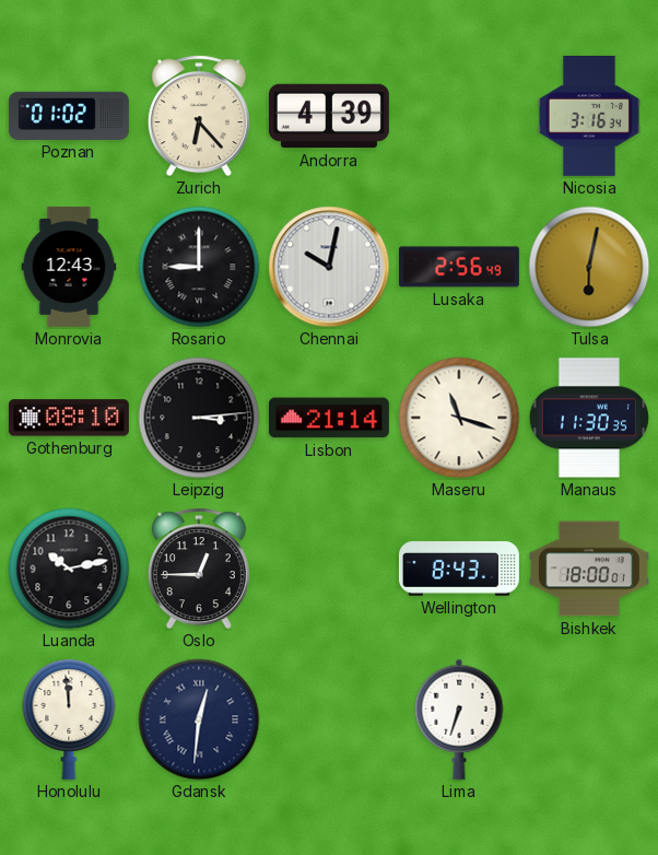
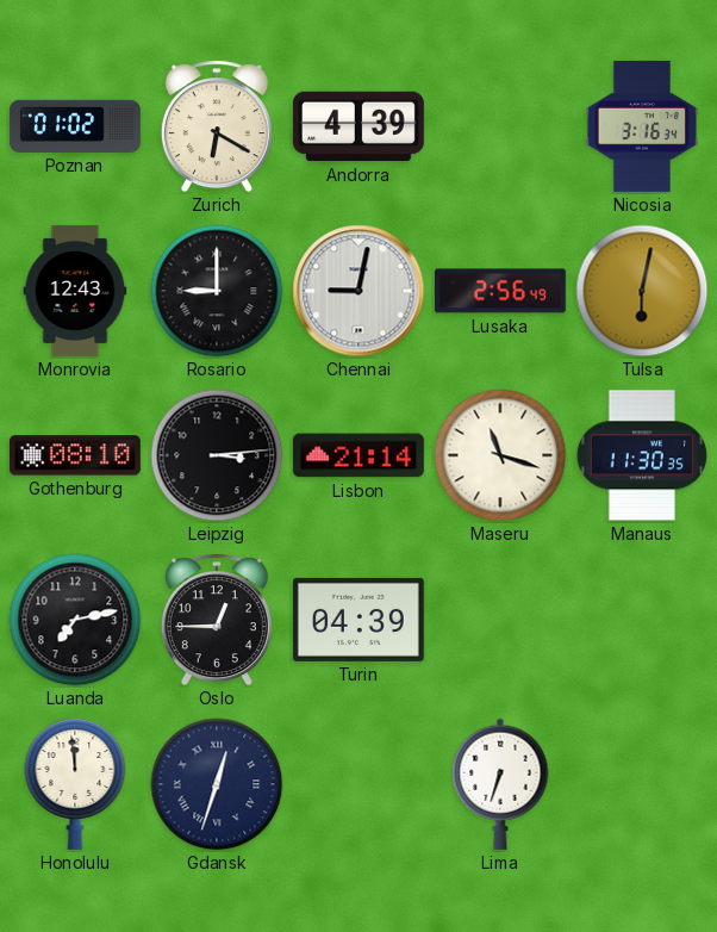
Zurich: 6:23 -> 6:20
Chennai: 10:02 -> 9:02
Luanda: 10:13 -> 7:13
Turin: none -> 04:39
Wellington: 8:43 -> none
Bishkek: 18:00 -> none
Gdansk: 12:31 -> 12:33
